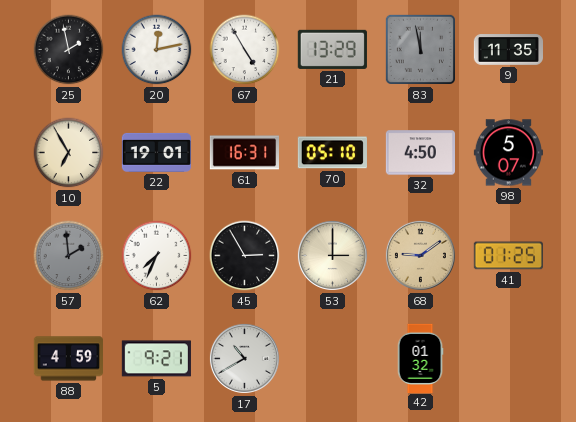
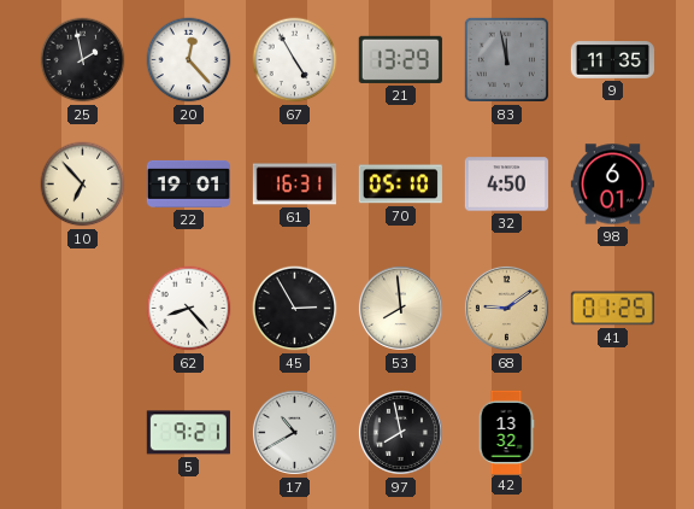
20: 12:13 -> 12:23
10: 6:55 -> 6:53
98: 5:07 -> 6:01
57: 1:59 -> none
62: 7:34 -> 8:23
53: 3:00 -> 7:59
88: 4:59 -> none
97: none -> 7:58
42: 01:32 -> 13:32
